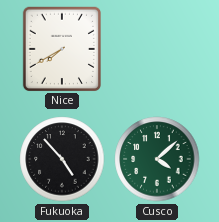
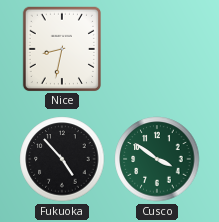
Nice: 7:40 -> 8:32
Cusco: 4:08 -> 3:51
